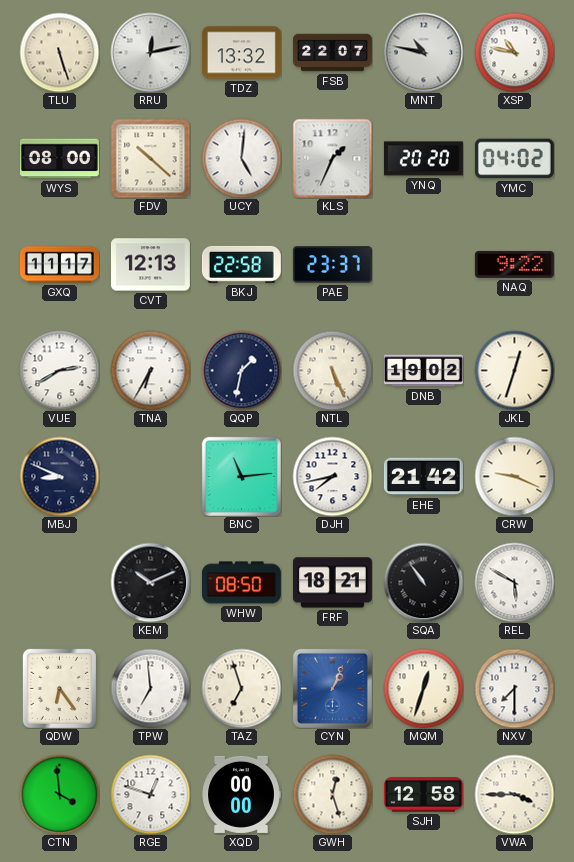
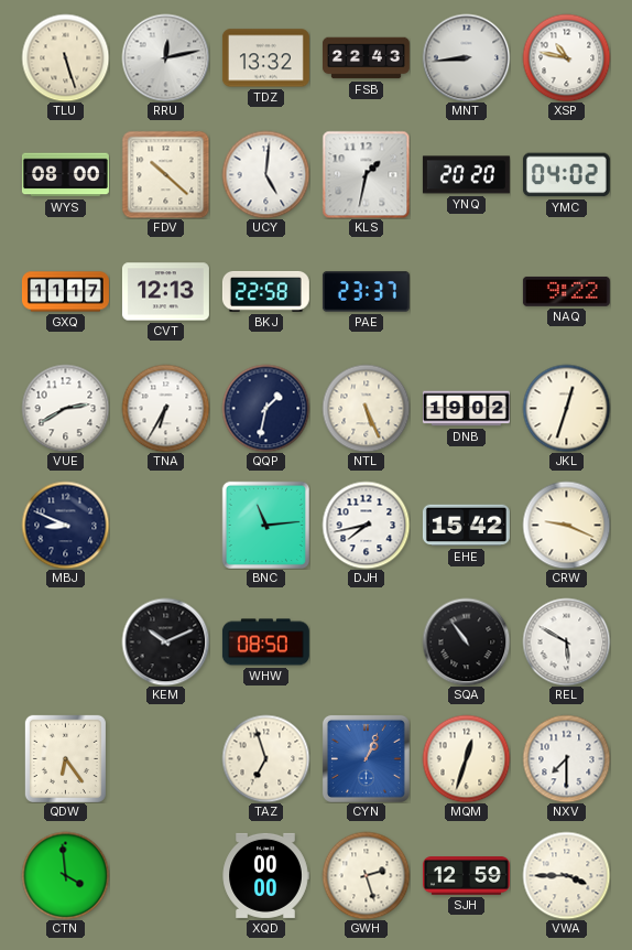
FSB: 22:07 -> 22:43
MNT: 10:47 -> 8:44
KLS: 1:34 -> 1:32
EHE: 21:42 -> 15:42
FRF: 18:21 -> none
TPW: 6:59 -> none
RGE: 12:48 -> none
GWH: 12:27 -> 2:27
SJH: 12:58 -> 12:59
